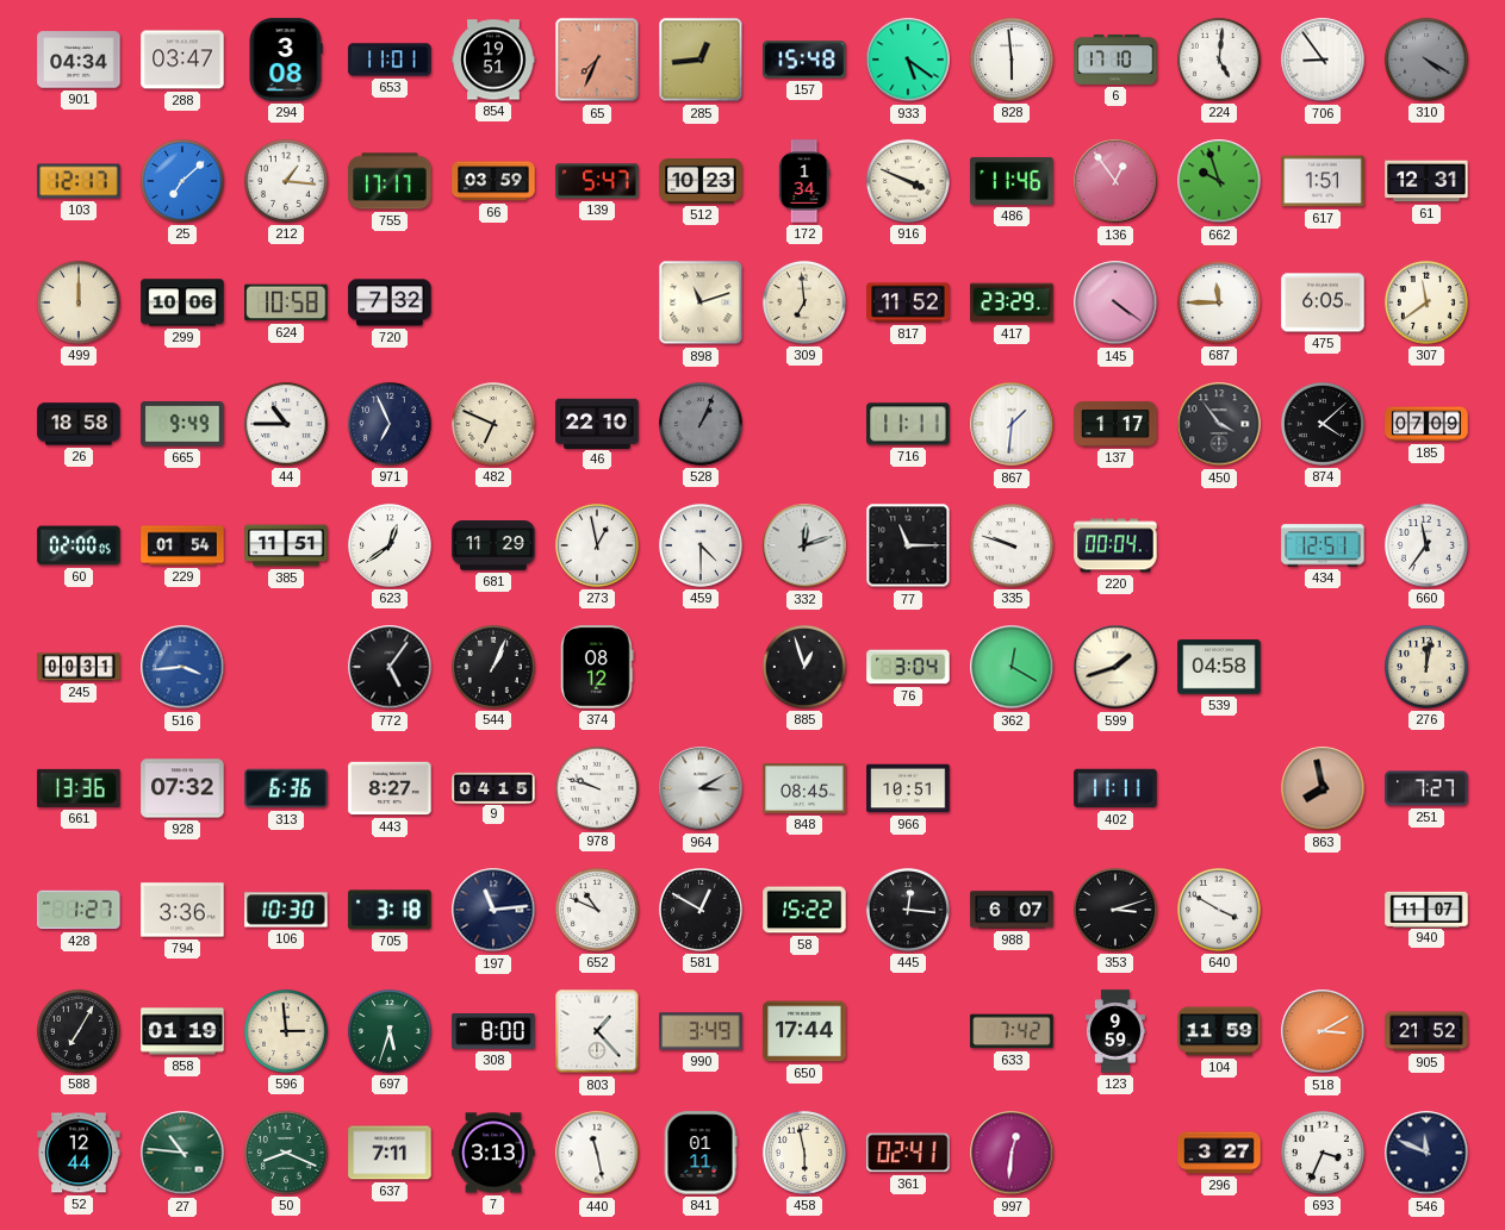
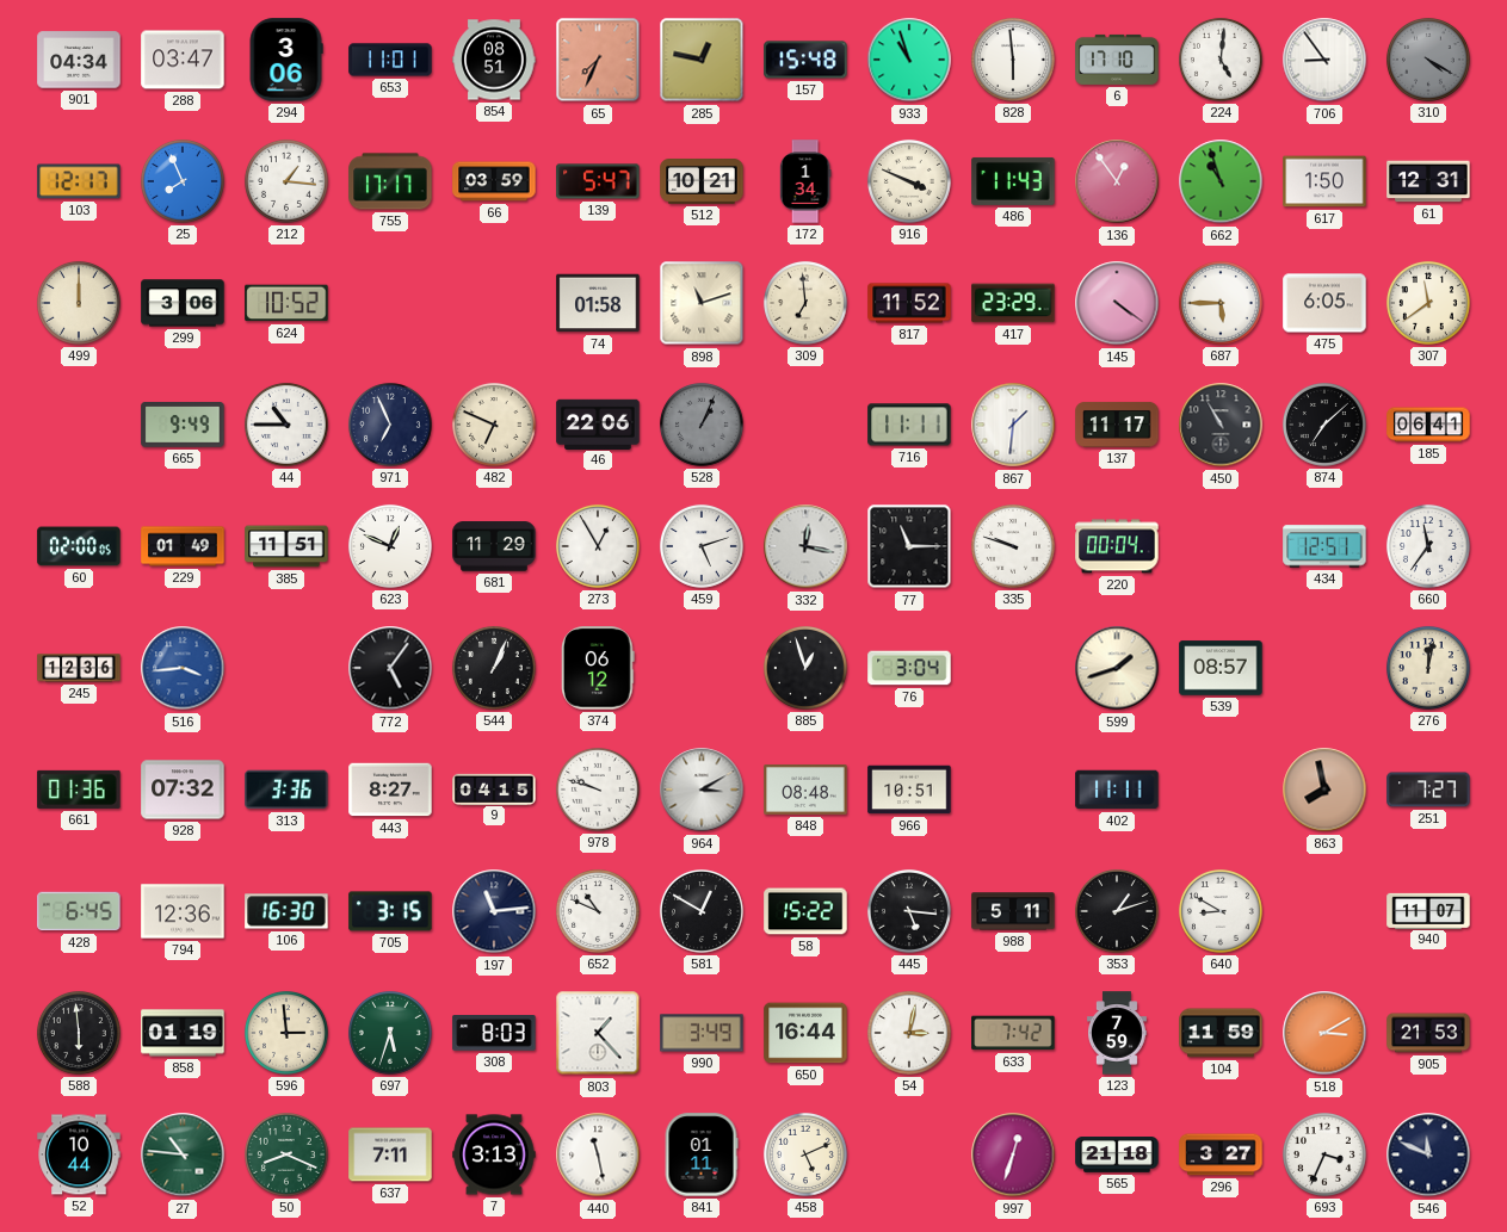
294: 3:08 -> 3:06
854: 19:51 -> 08:51
285: 12:44 -> 12:47
933: 5:21 -> 10:57
25: 7:08 -> 7:56
512: 10:23 -> 10:21
486: 11:46 -> 11:43
662: 9:57 -> 10:57
617: 1:51 -> 1:50
299: 10:06 -> 3:06
624: 10:58 -> 10:52
720: 7:32 -> none
74: none -> 01:58
687: 11:45 -> 5:45
26: 18:58 -> none
46: 22:10 -> 22:06
137: 1:17 -> 11:17
450: 3:54 -> 10:55
874: 4:08 -> 7:08
185: 07:09 -> 06:41
229: 01:54 -> 01:49
623: 12:39 -> 12:49
273: 12:58 -> 12:55
459: 4:30 -> 5:12
332: 12:12 -> 12:17
245: 00:31 -> 12:36
374: 08:12 -> 06:12
362: 12:20 -> none
539: 04:58 -> 08:57
661: 13:36 -> 01:36
313: 6:36 -> 3:36
848: 08:45 -> 08:48
428: 1:27 -> 6:45
794: 3:36 -> 12:36
106: 10:30 -> 16:30
705: 3:18 -> 3:15
445: 12:16 -> 5:16
988: 6:07 -> 5:11
353: 3:12 -> 1:12
640: 3:50 -> 8:50
588: 7:05 -> 5:59
308: 8:00 -> 8:03
650: 17:44 -> 16:44
54: none -> 3:02
123: 9:59 -> 7:59
905: 21:52 -> 21:53
52: 12:44 -> 10:44
458: 5:58 -> 5:11
361: 02:41 -> none
997: 12:31 -> 12:33
565: none -> 21:18
